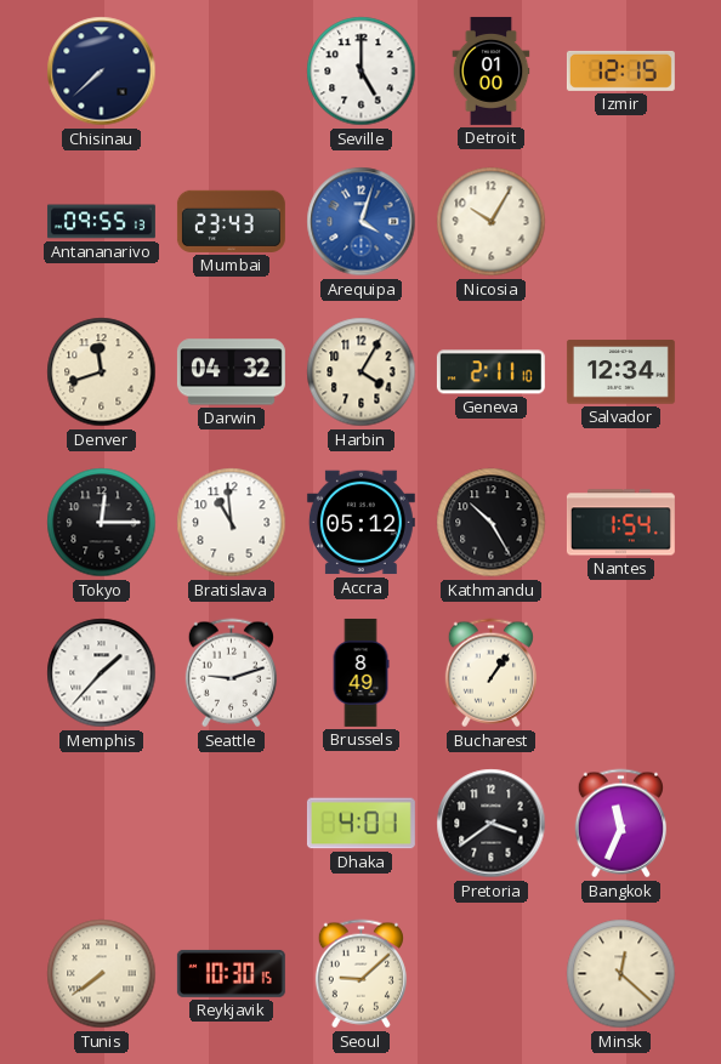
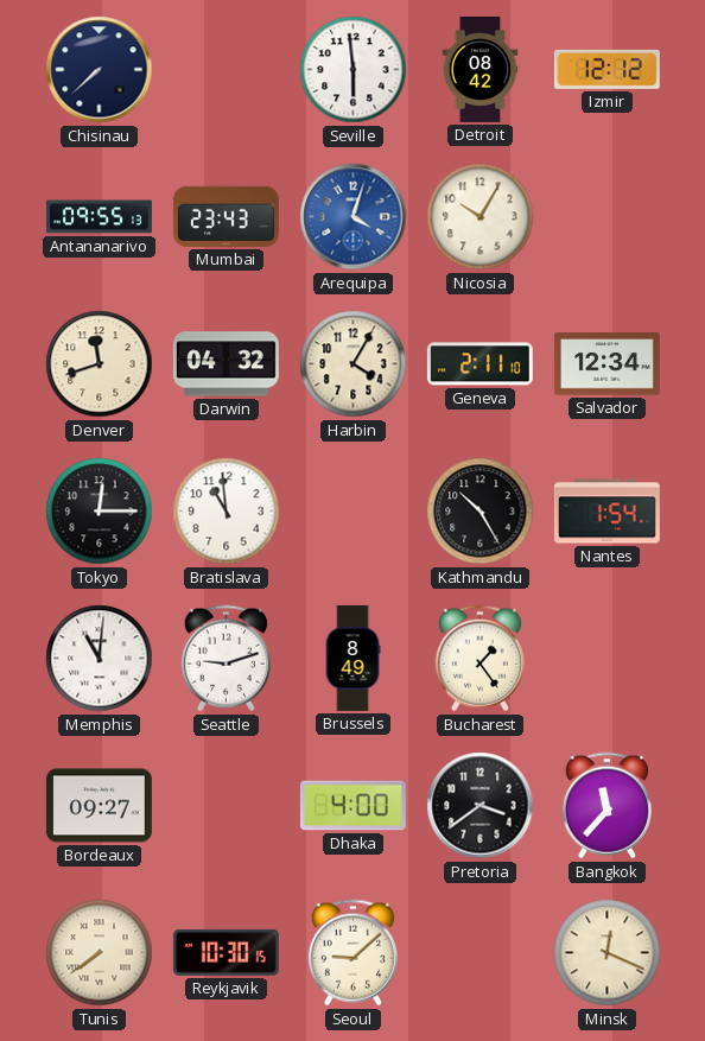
Seville: 5:00 -> 5:59
Detroit: 01:00 -> 08:42
Izmir: 12:15 -> 12:12
Accra: 05:12 -> none
Memphis: 1:37 -> 11:01
Bucharest: 1:06 -> 1:24
Bordeaux: none -> 09:27
Dhaka: 4:01 -> 4:00
Bangkok: 11:34 -> 11:37
Minsk: 12:22 -> 12:19
